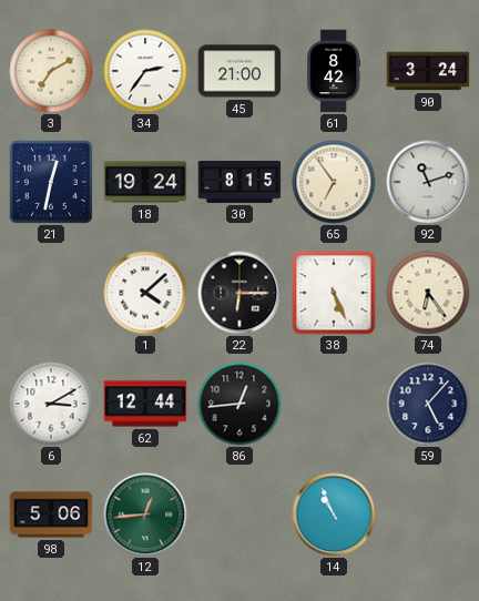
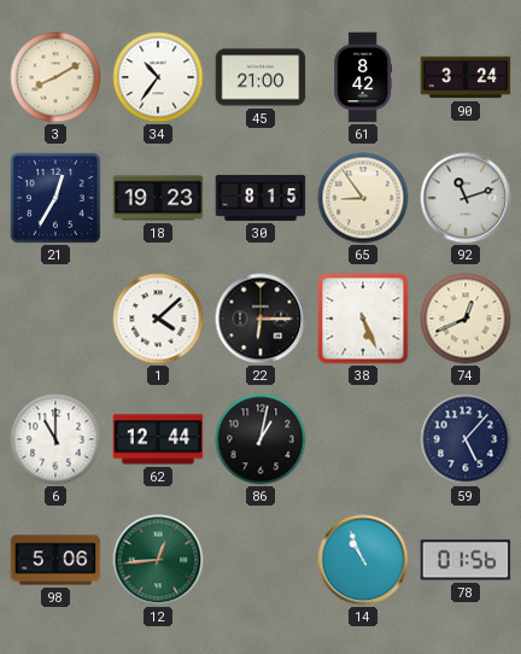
3: 7:10 -> 8:10
34: 2:36 -> 10:36
21: 12:32 -> 12:35
18: 19:24 -> 19:23
65: 6:54 -> 8:54
74: 6:24 -> 12:41
6: 3:10 -> 11:00
86: 12:44 -> 1:02
78: none -> 01:56
